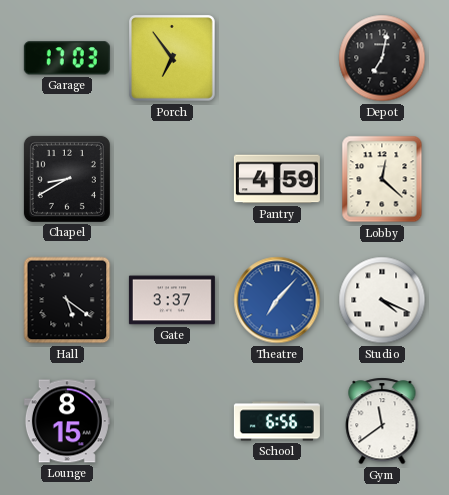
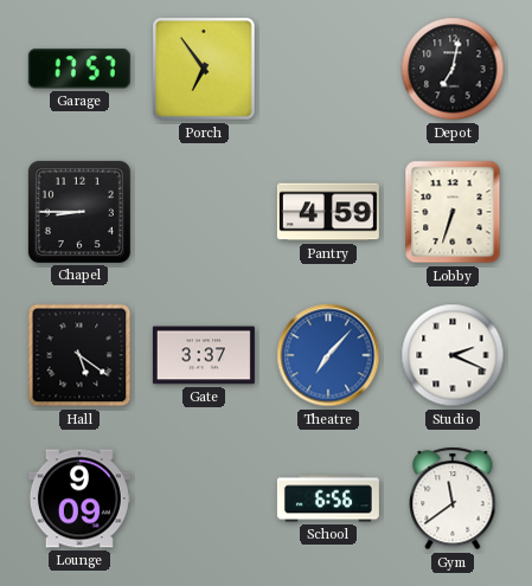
Garage: 17:03 -> 17:57
Chapel: 8:40 -> 8:45
Lobby: 12:22 -> 6:33
Studio: 4:19 -> 2:19
Lounge: 8:15 -> 9:09
